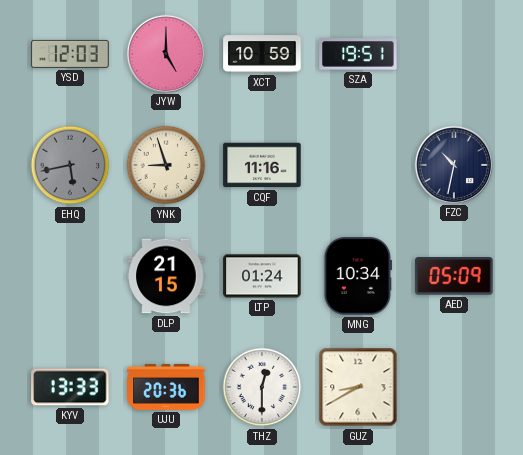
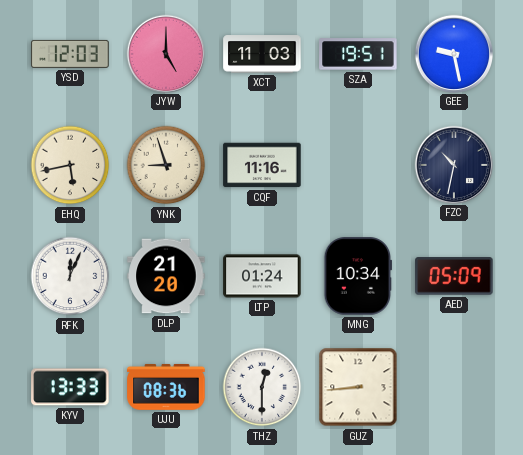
XCT: 10:59 -> 11:03
GEE: none -> 9:28
EHQ dial: grey -> cream
RFK: none -> 12:04
DLP: 21:15 -> 21:20
UJU: 20:36 -> 08:36
GUZ: 8:40 -> 8:44
